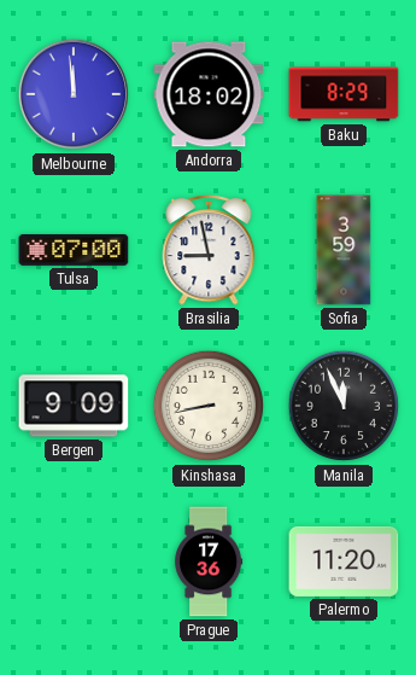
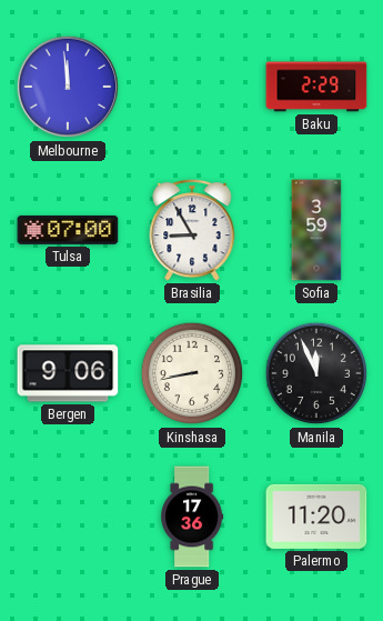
Andorra: 18:02 -> none
Baku: 8:29 -> 2:29
Brasilia: 8:58 -> 8:55
Bergen: 9:09 -> 9:06
